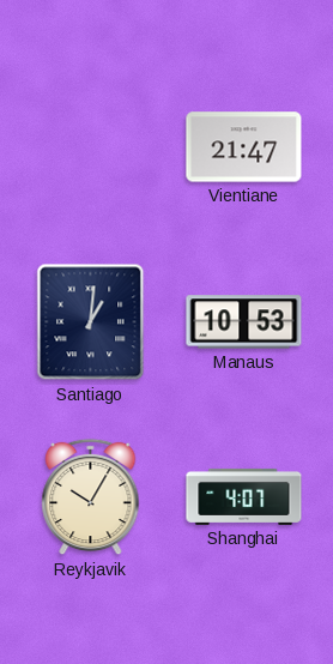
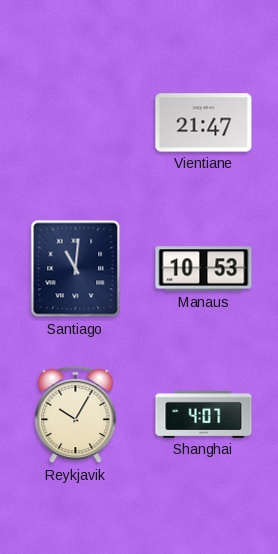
Santiago: 1:01 -> 11:01
